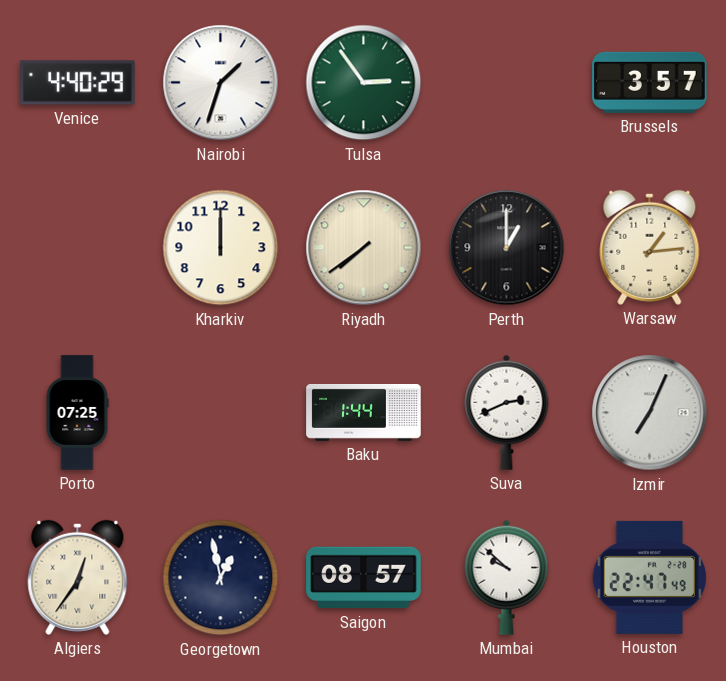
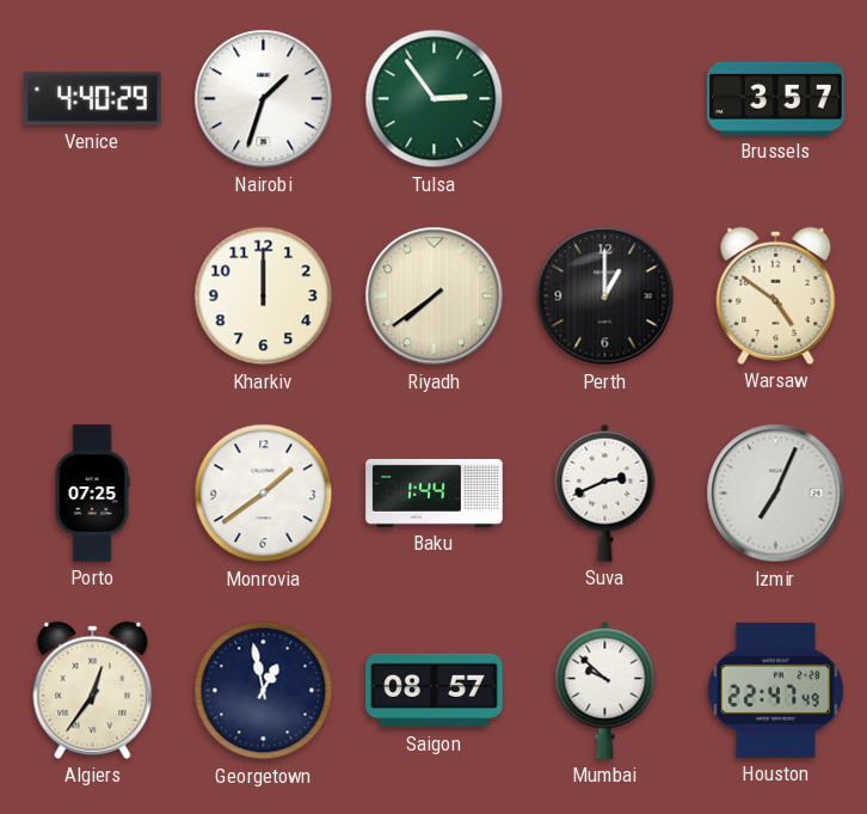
Warsaw: 1:14 -> 4:51
Monrovia: none -> 1:39
